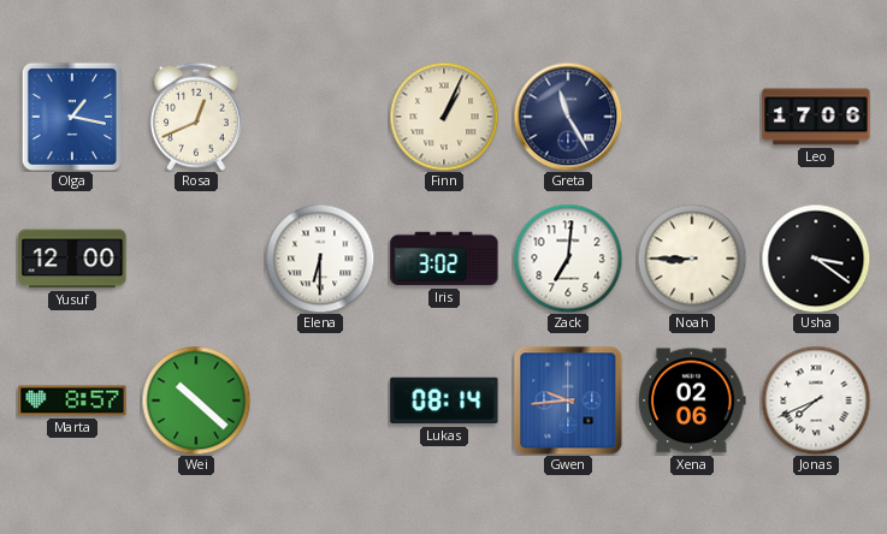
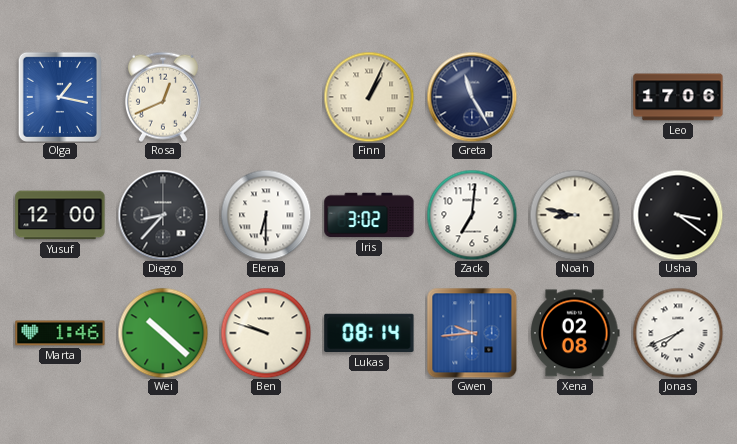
Diego: none -> 8:37
Noah: 8:45 -> 8:47
Marta: 8:57 -> 1:46
Ben: none -> 9:48
Xena: 02:06 -> 02:08
